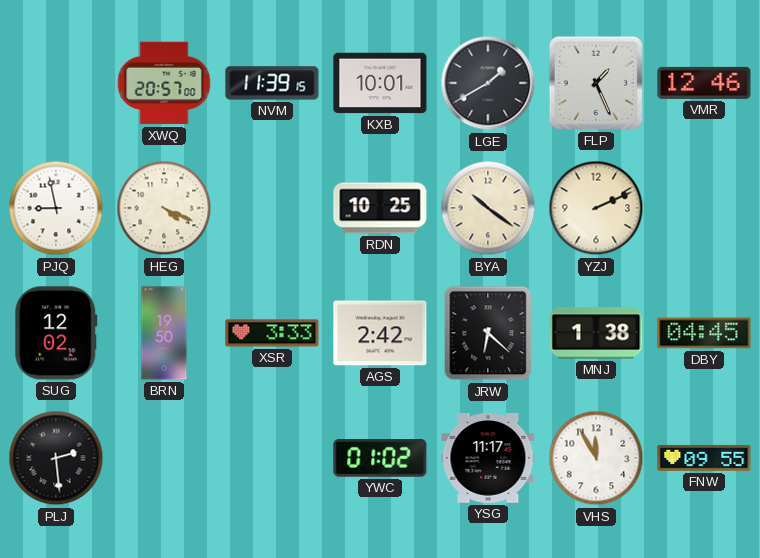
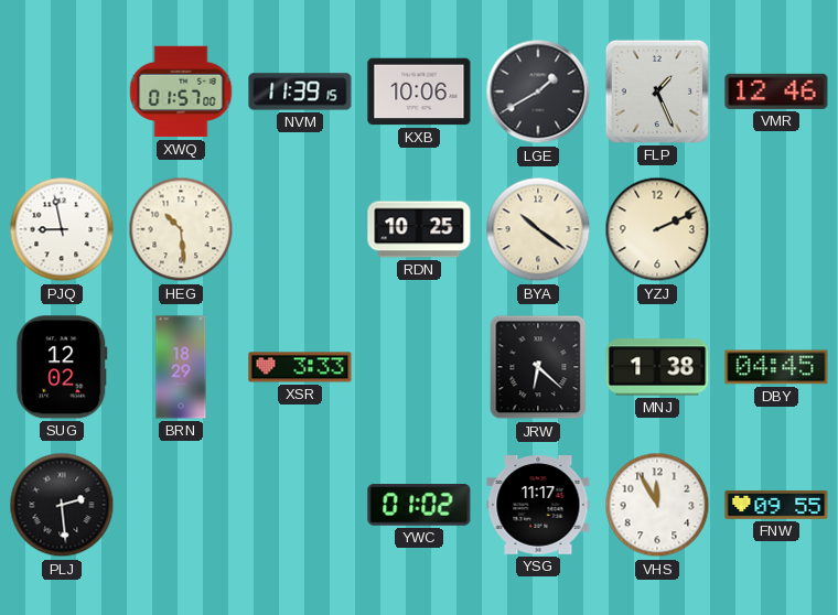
XWQ: 20:57 -> 01:57
KXB: 10:01 -> 10:06
HEG: 4:19 -> 10:29
BRN: 19:50 -> 18:29
AGS: 2:42 -> none
